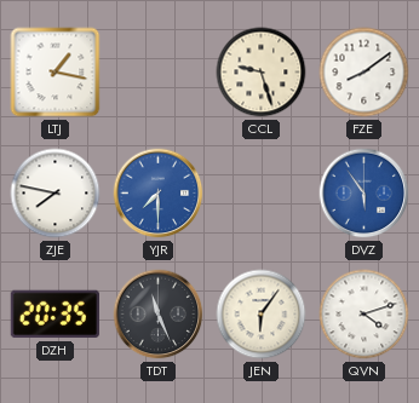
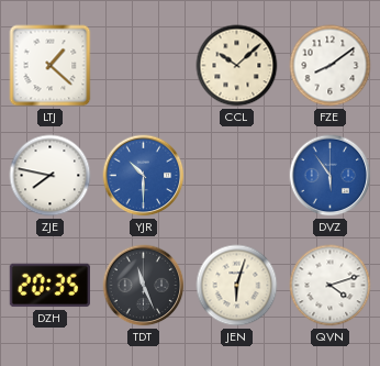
LTJ: 1:17 -> 1:22
CCL: 9:27 -> 10:08
YJR: 7:30 -> 10:30
JEN: 6:06 -> 6:03
